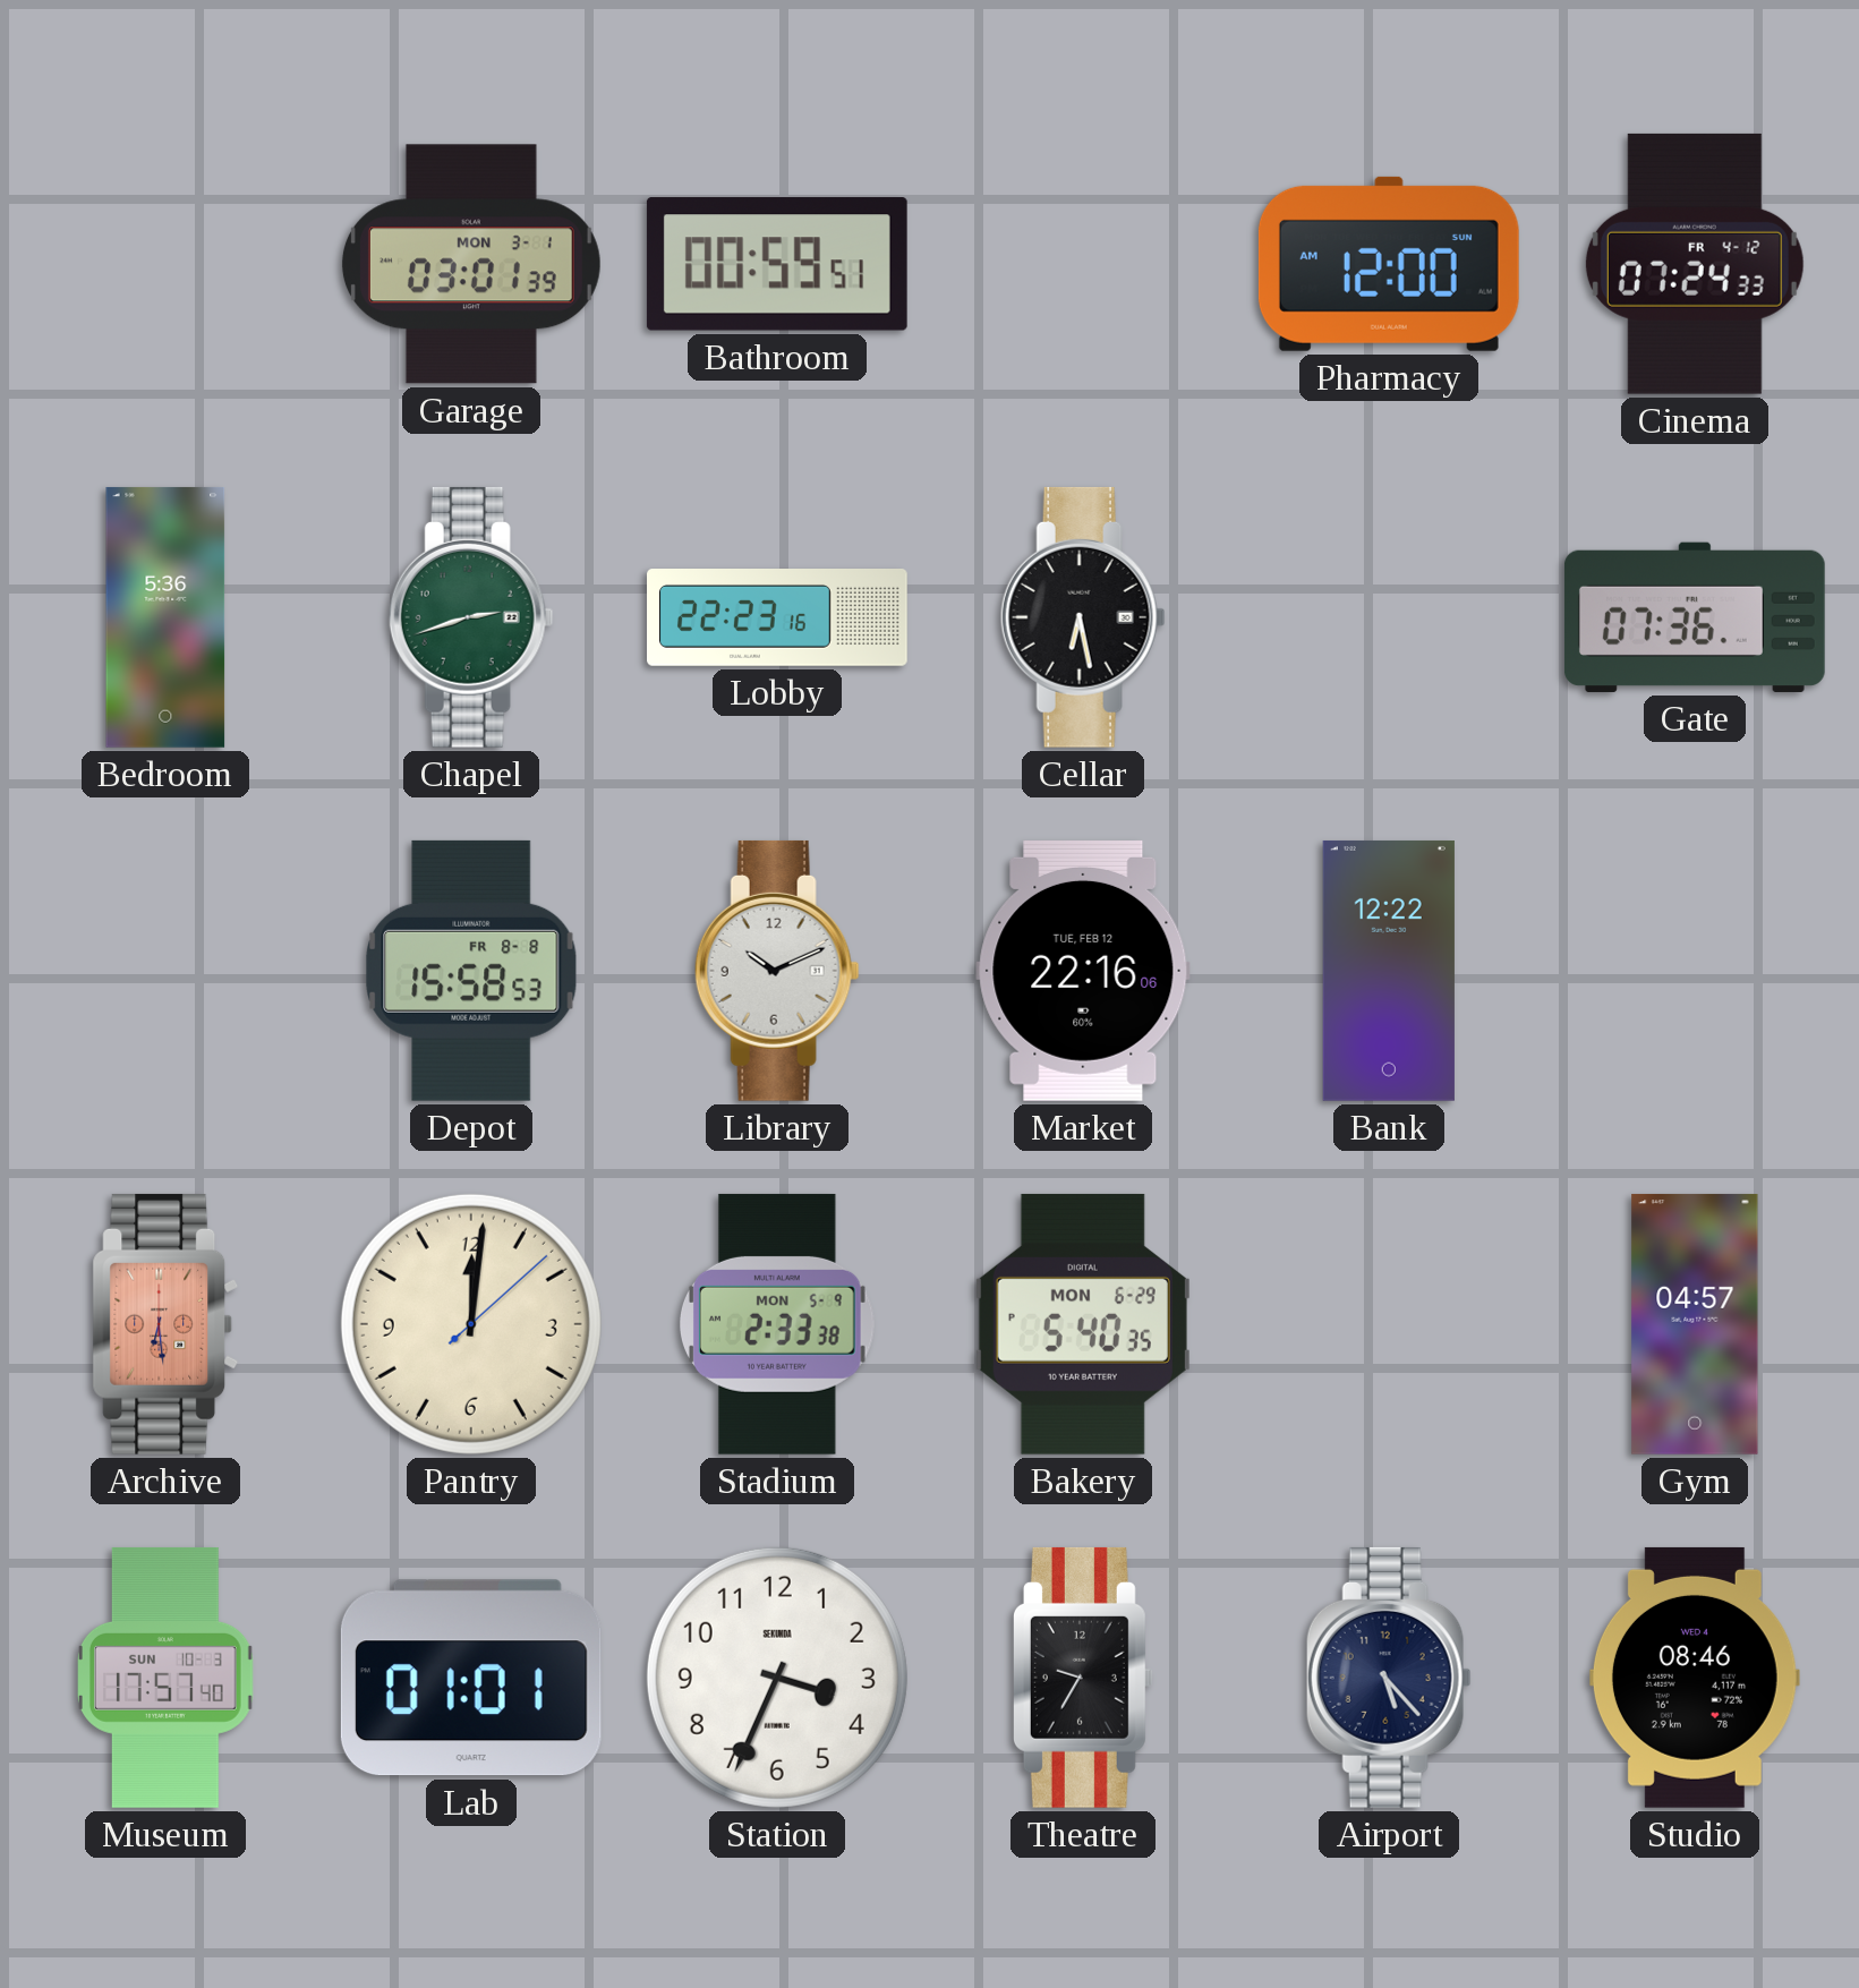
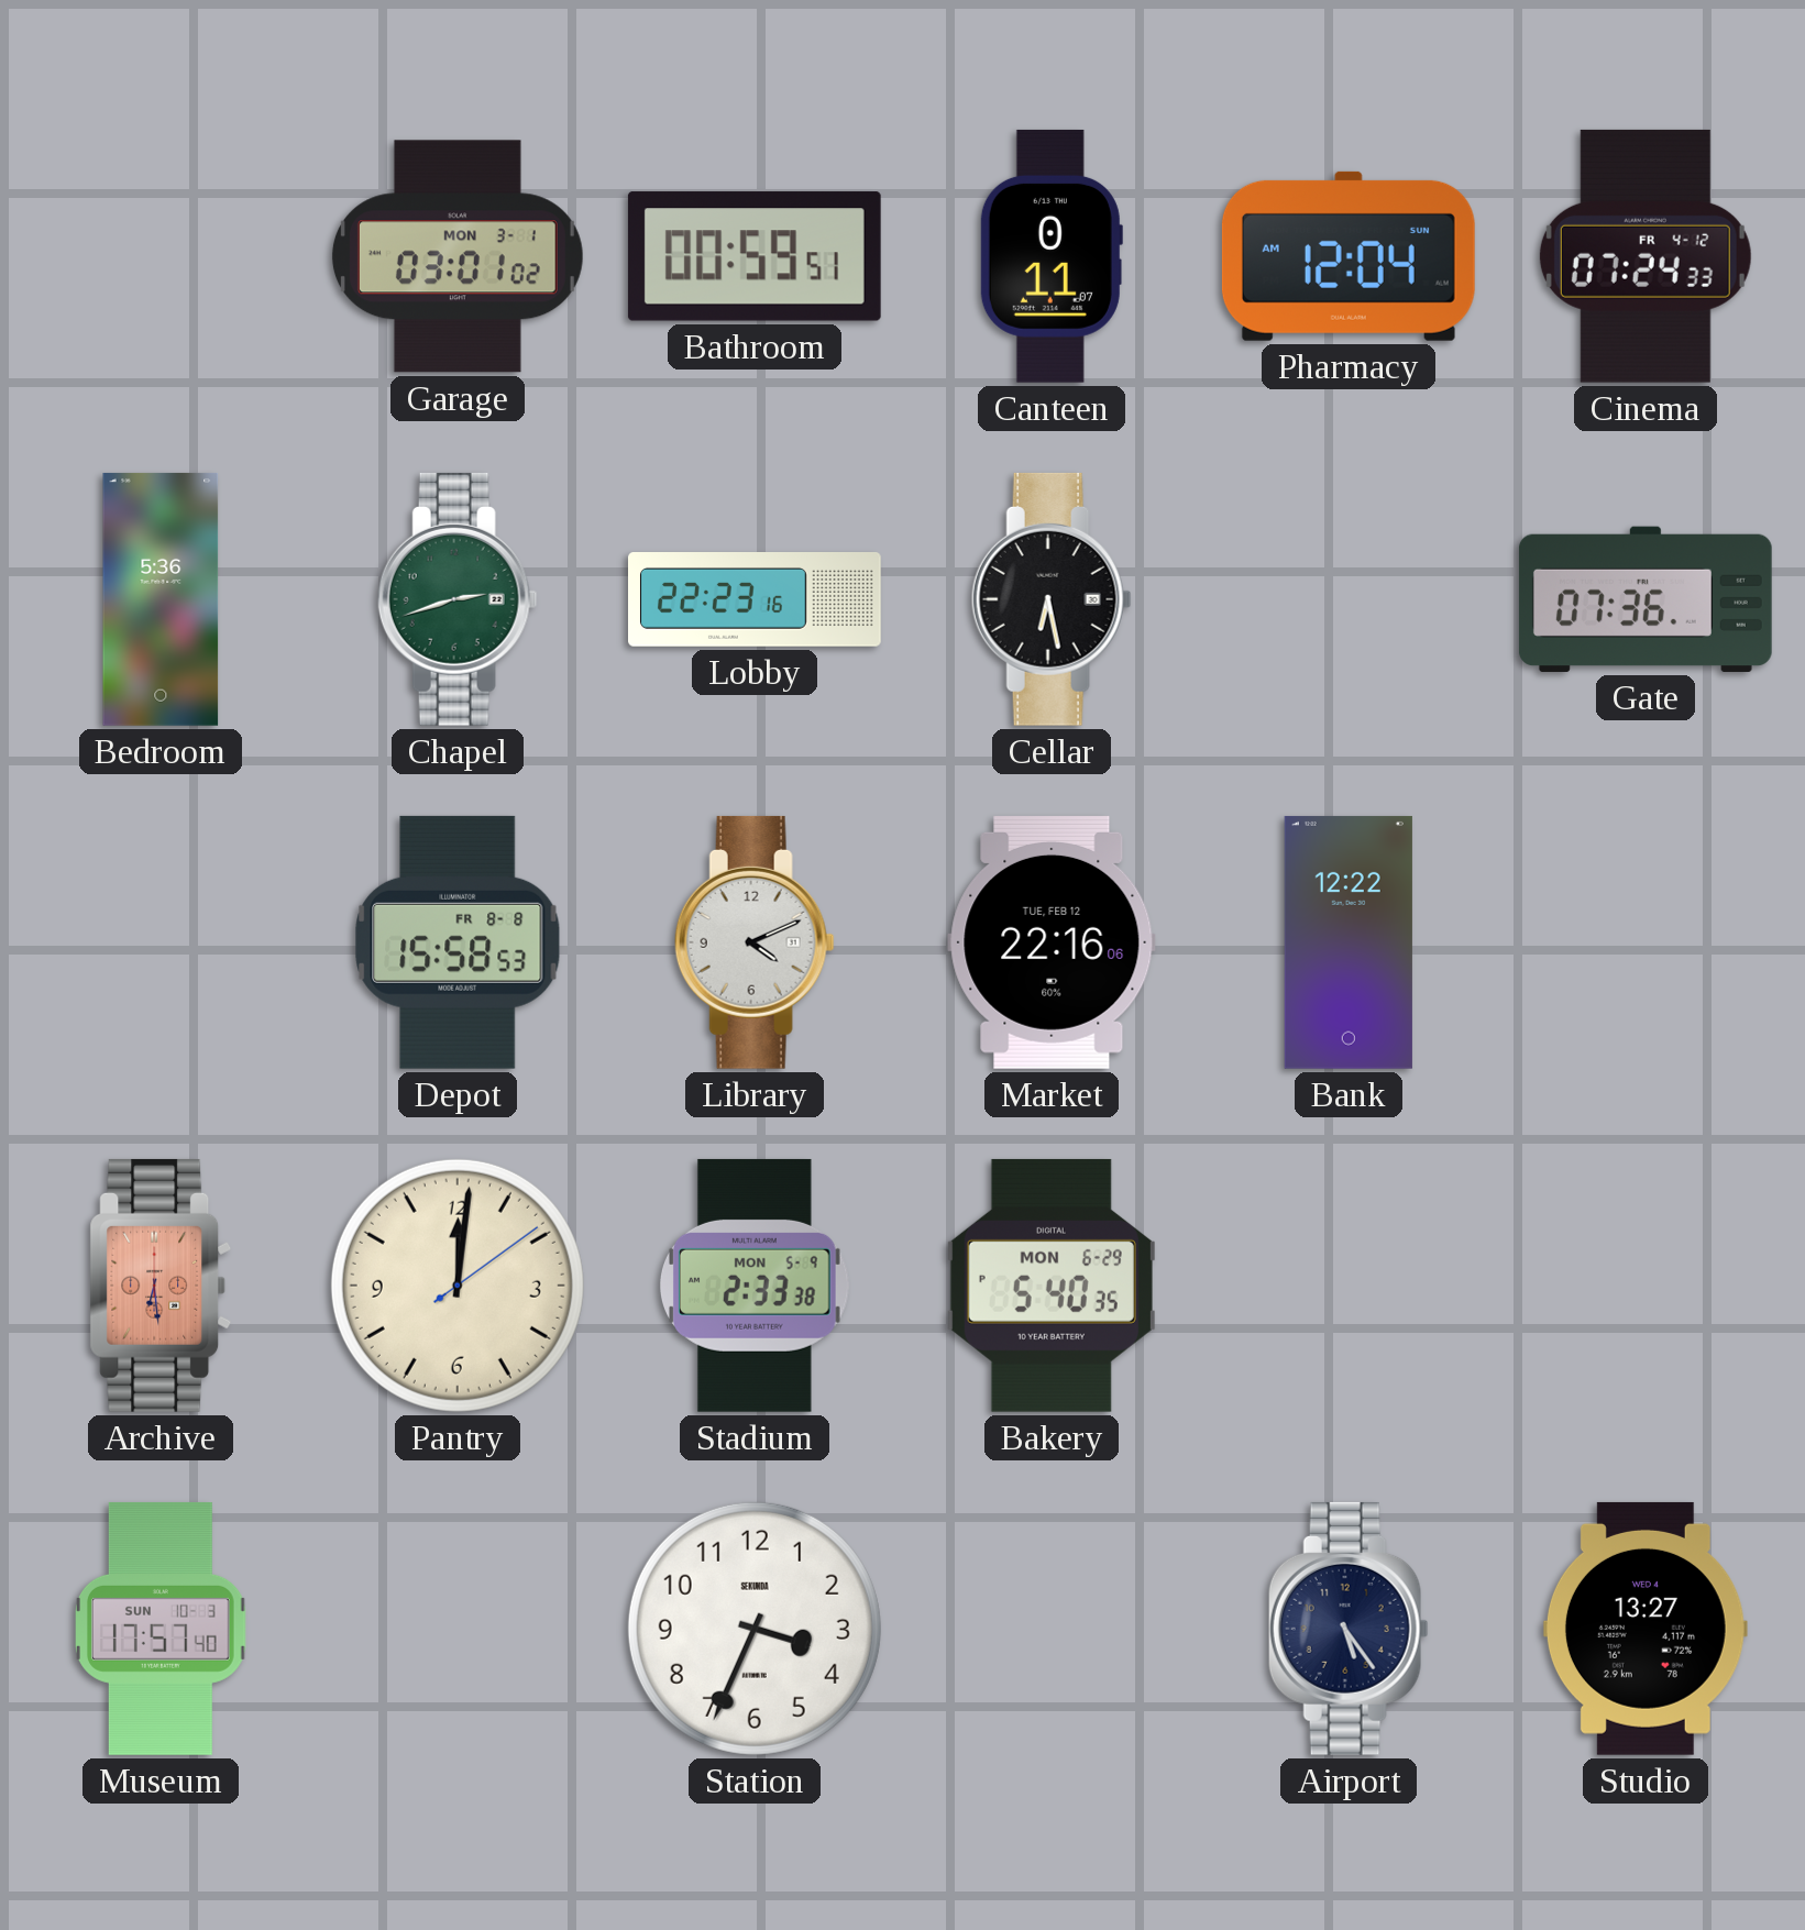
Garage: 03:01:39 -> 03:01:02
Canteen: none -> 0:11
Pharmacy: 12:00 -> 12:04
Library: 10:11 -> 4:11
Pantry: 12:01:08 -> 12:01:09
Gym: 04:57 -> none
Lab: 01:01 -> none
Theatre: 9:35 -> none
Airport: 5:23 -> 5:24
Studio: 08:46 -> 13:27
